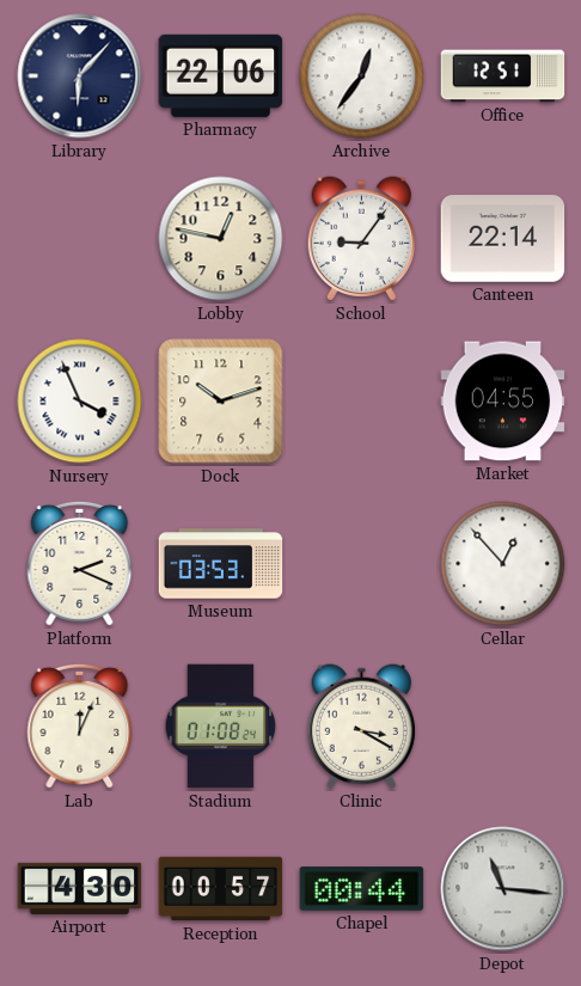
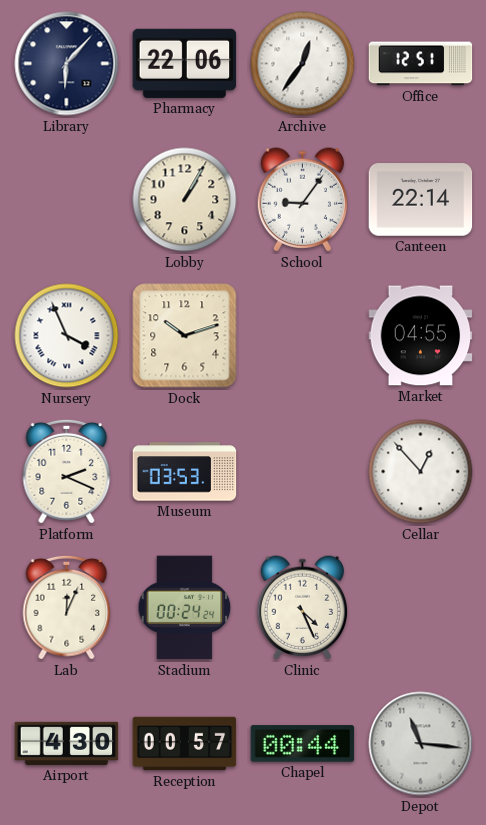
Lobby: 12:47 -> 1:05
Stadium: 01:08 -> 00:24
Clinic: 3:20 -> 4:26
